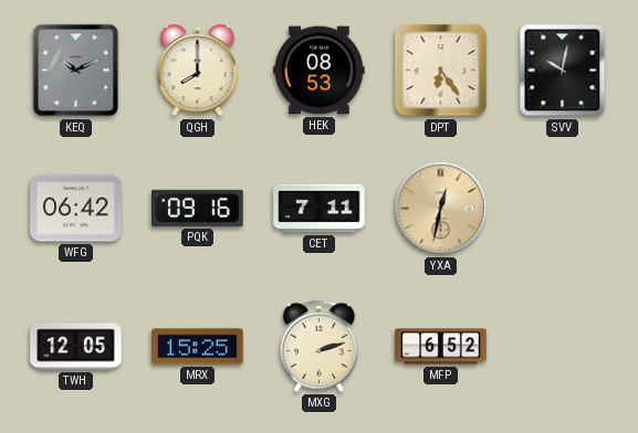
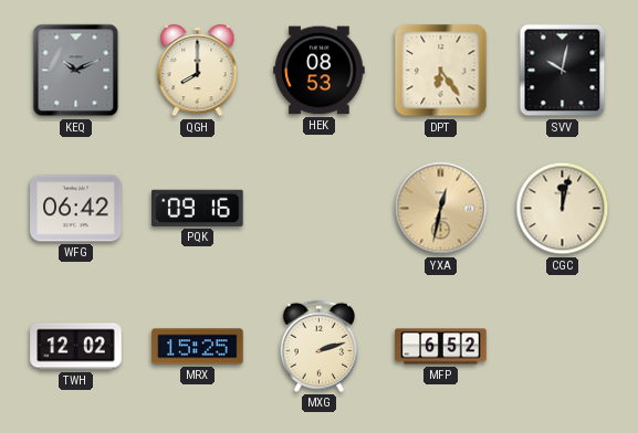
CET: 7:11 -> none
CGC: none -> 12:02
TWH: 12:05 -> 12:02
